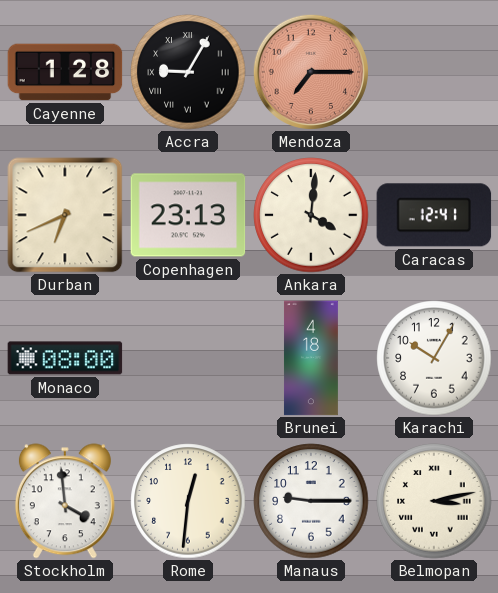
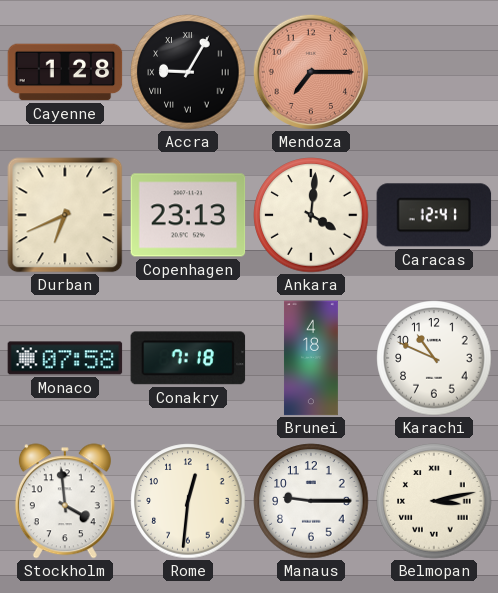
Monaco: 08:00 -> 07:58
Conakry: none -> 7:18
Karachi: 10:05 -> 10:49
